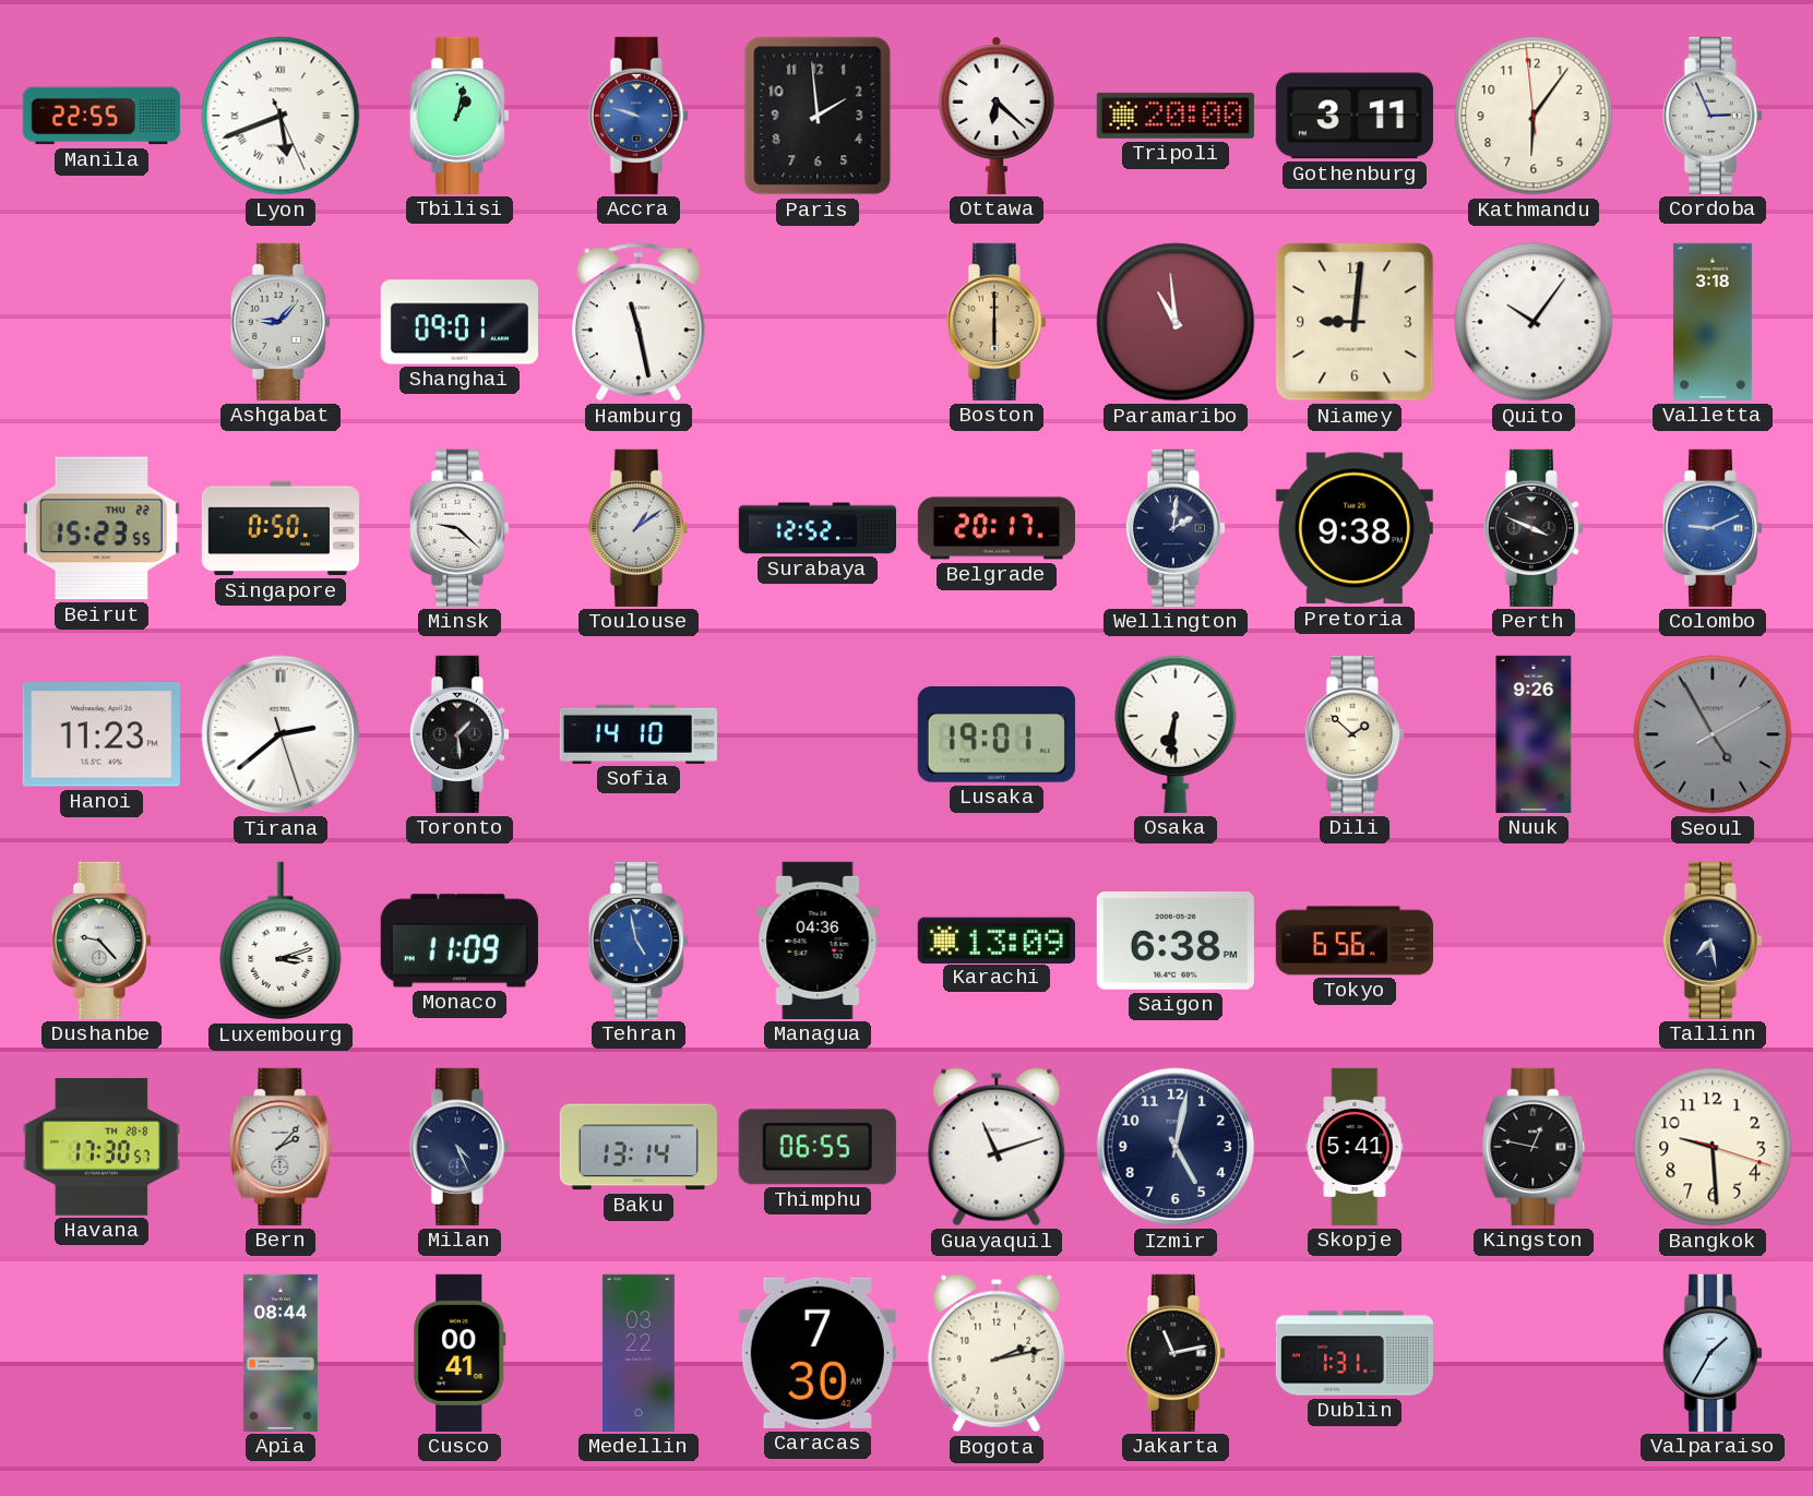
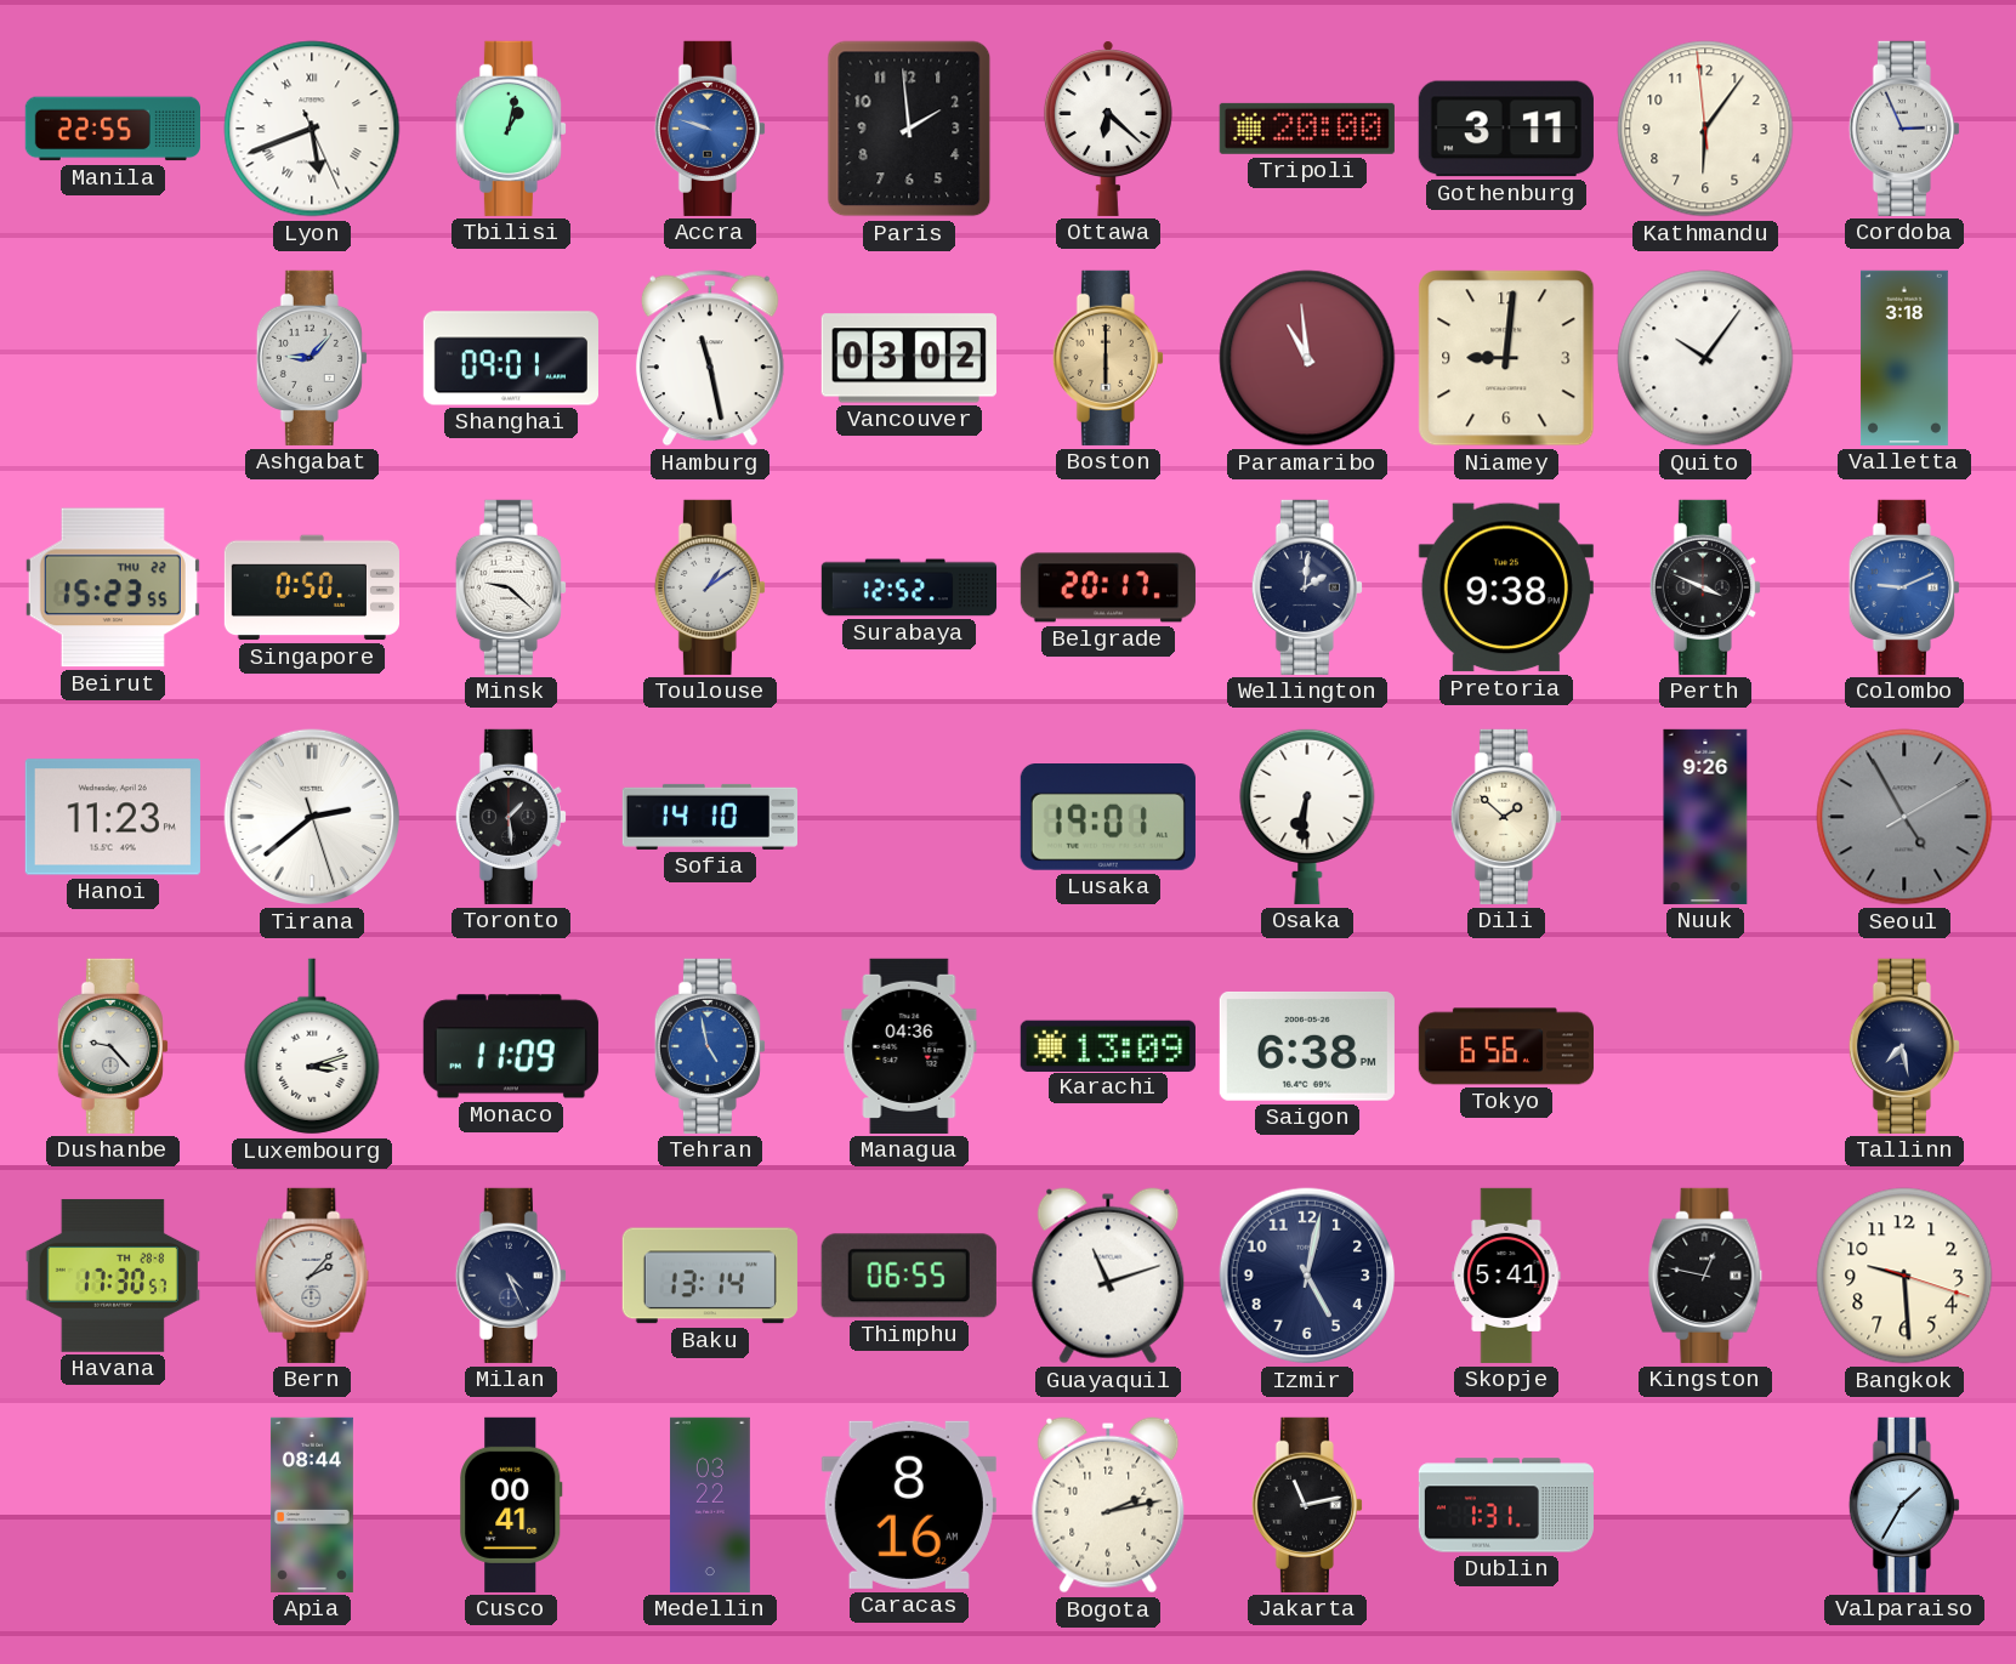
Vancouver: none -> 03:02
Caracas: 7:30 -> 8:16
